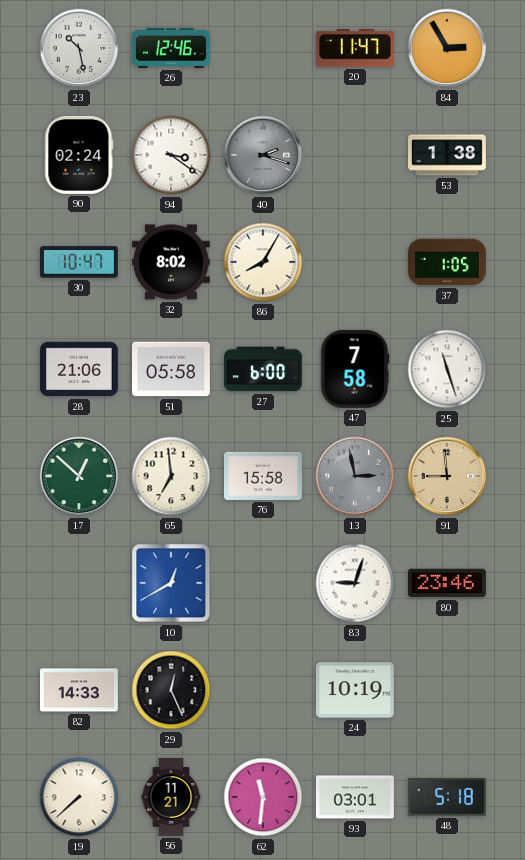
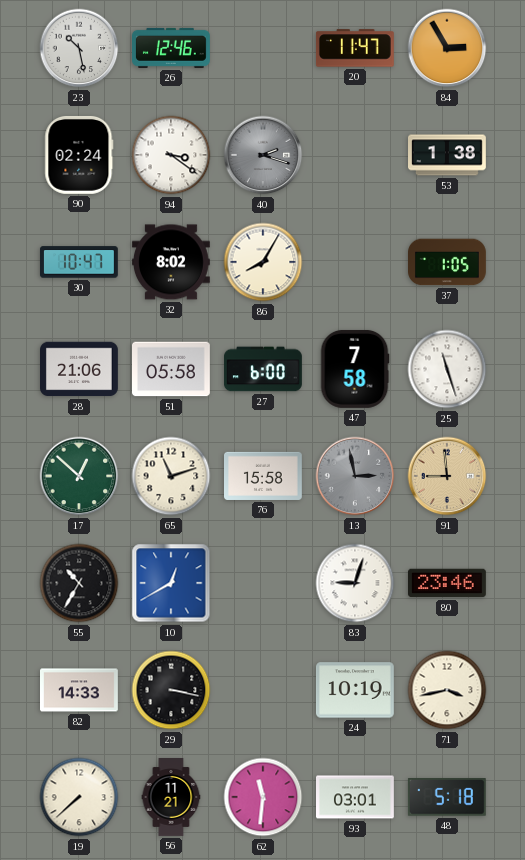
65: 6:59 -> 11:12
55: none -> 10:35
29: 12:26 -> 3:17
71: none -> 3:43
